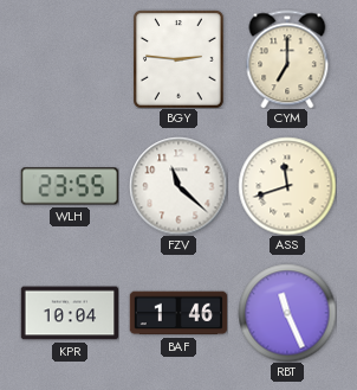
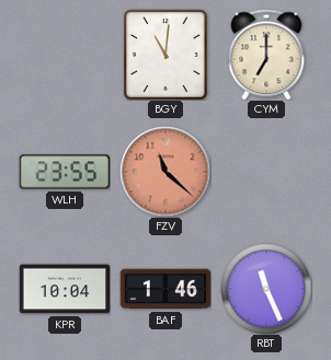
BGY: 2:46 -> 11:01
FZV dial: white -> salmon
ASS: 11:42 -> none
